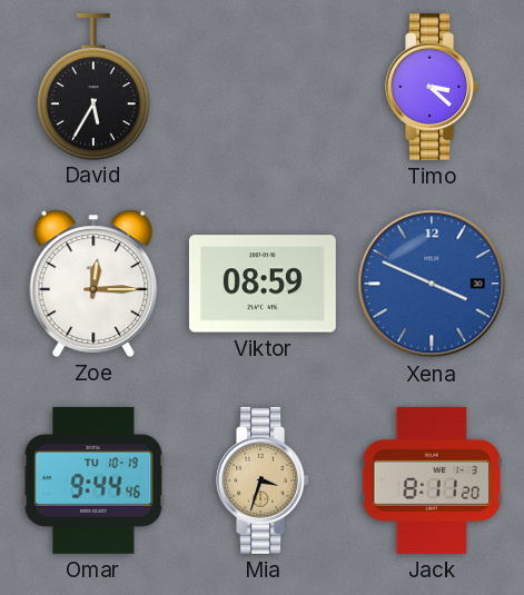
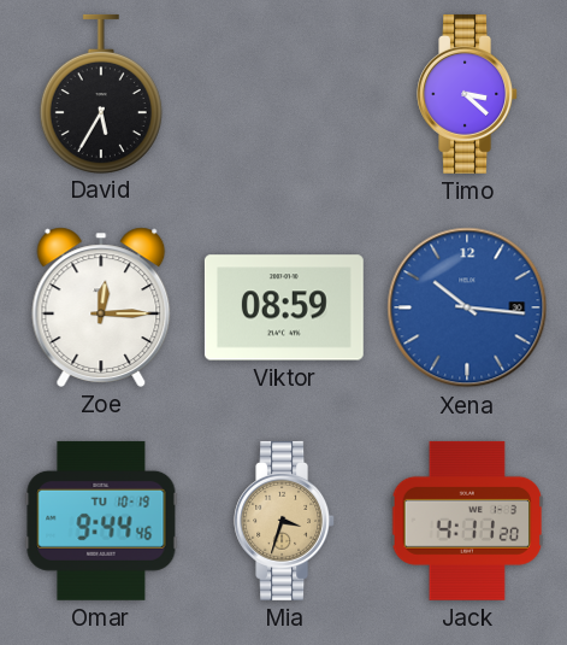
Xena: 3:49 -> 10:16
Jack: 8:11 -> 4:11
